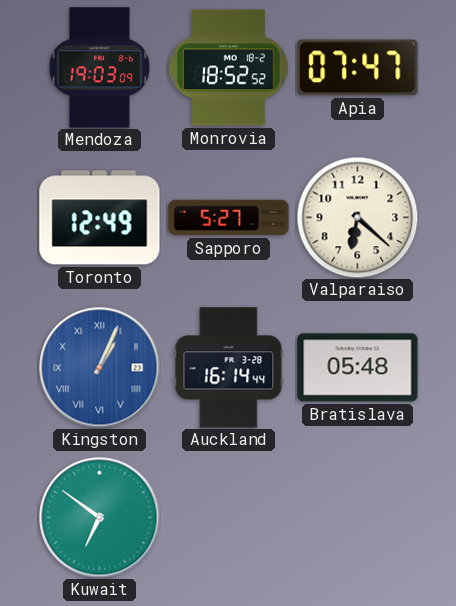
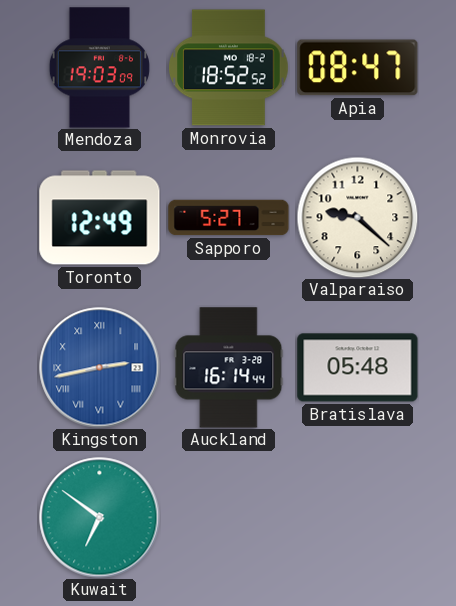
Apia: 07:47 -> 08:47
Valparaiso: 6:22 -> 9:22
Kingston: 1:04 -> 2:43
